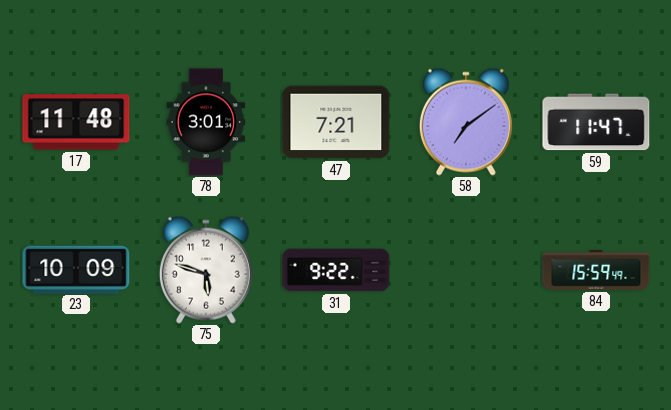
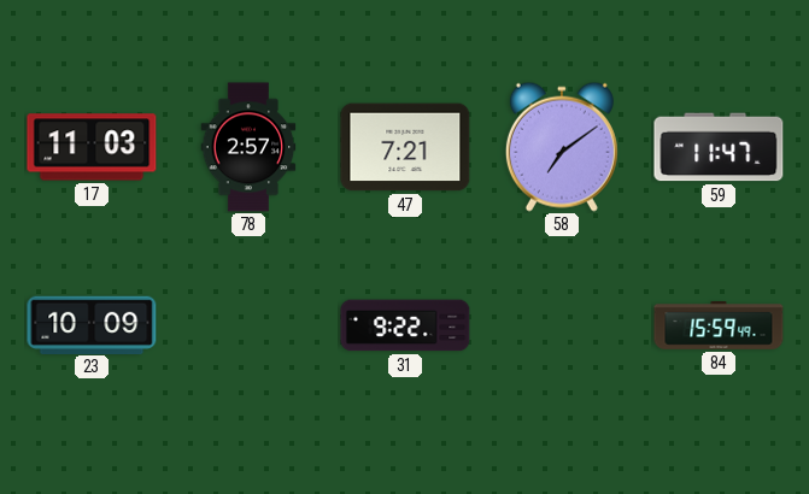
17: 11:48 -> 11:03
78: 3:01 -> 2:57
75: 5:48 -> none
